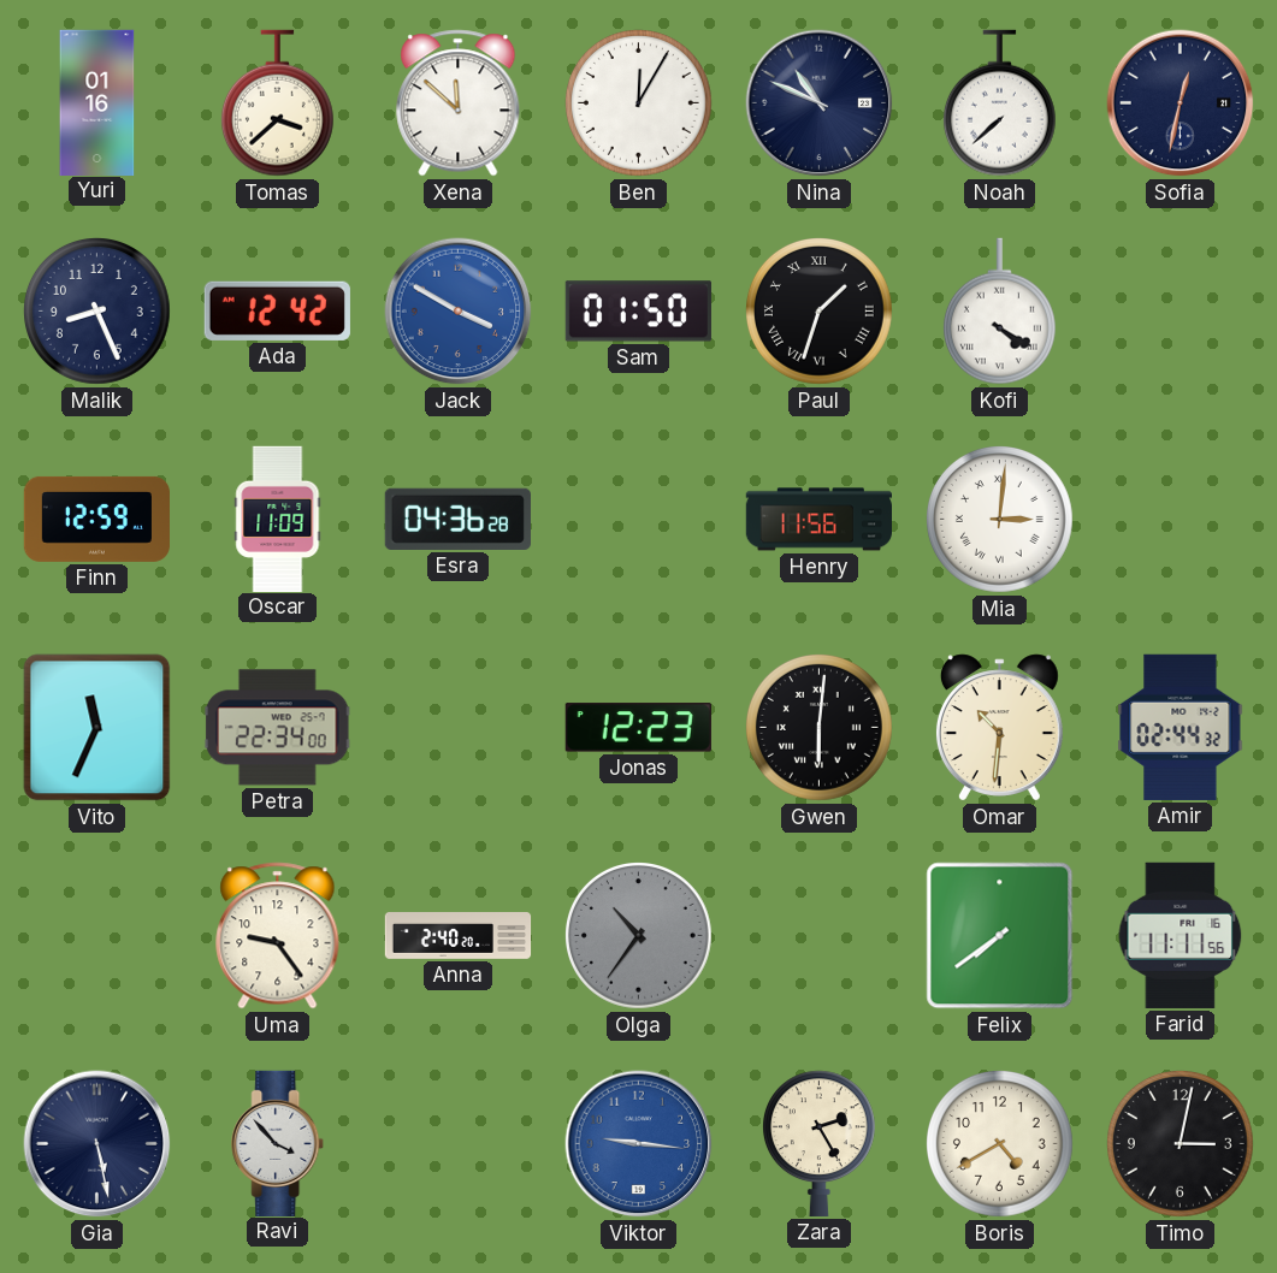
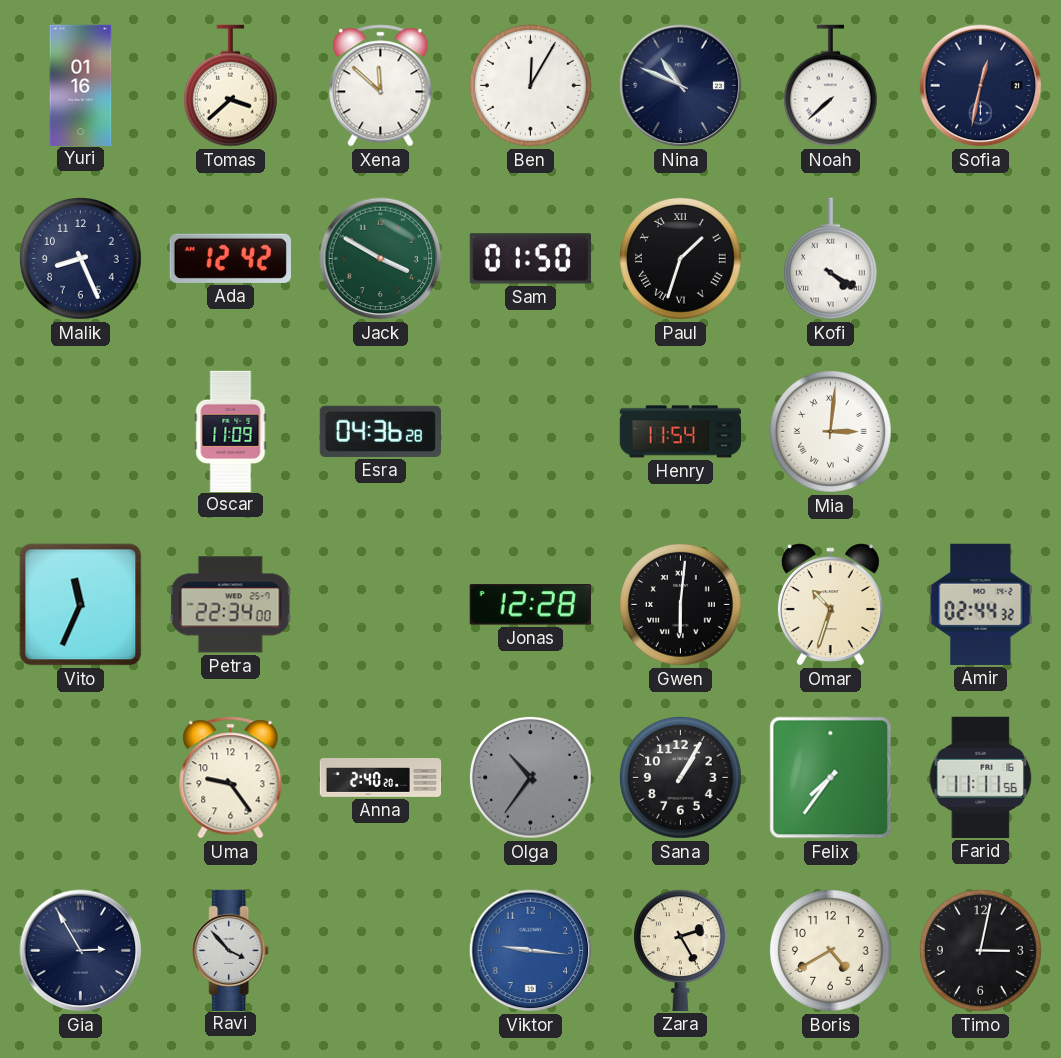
Jack dial: blue -> green
Finn: 12:59 -> none
Henry: 11:56 -> 11:54
Jonas: 12:23 -> 12:28
Omar: 10:31 -> 10:33
Sana: none -> 1:05
Felix: 7:39 -> 7:36
Gia: 5:28 -> 2:55
